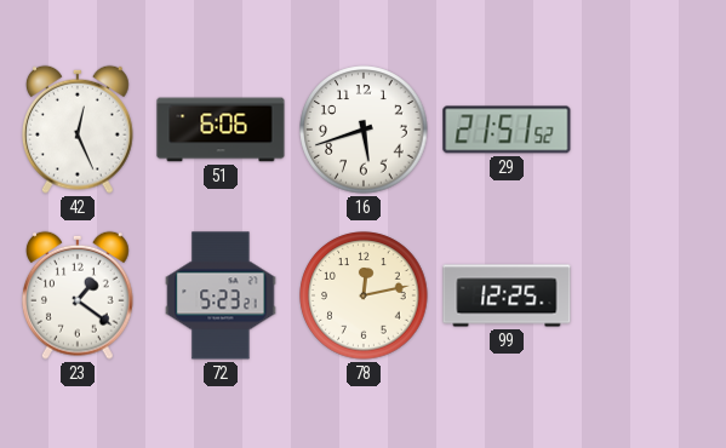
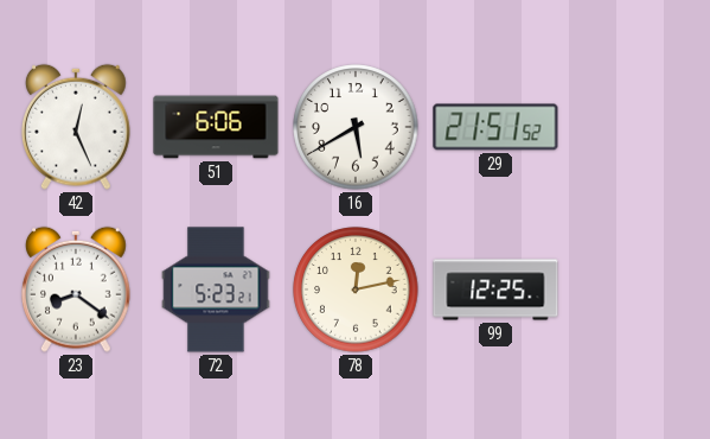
16: 5:42 -> 5:40
23: 1:21 -> 8:21
